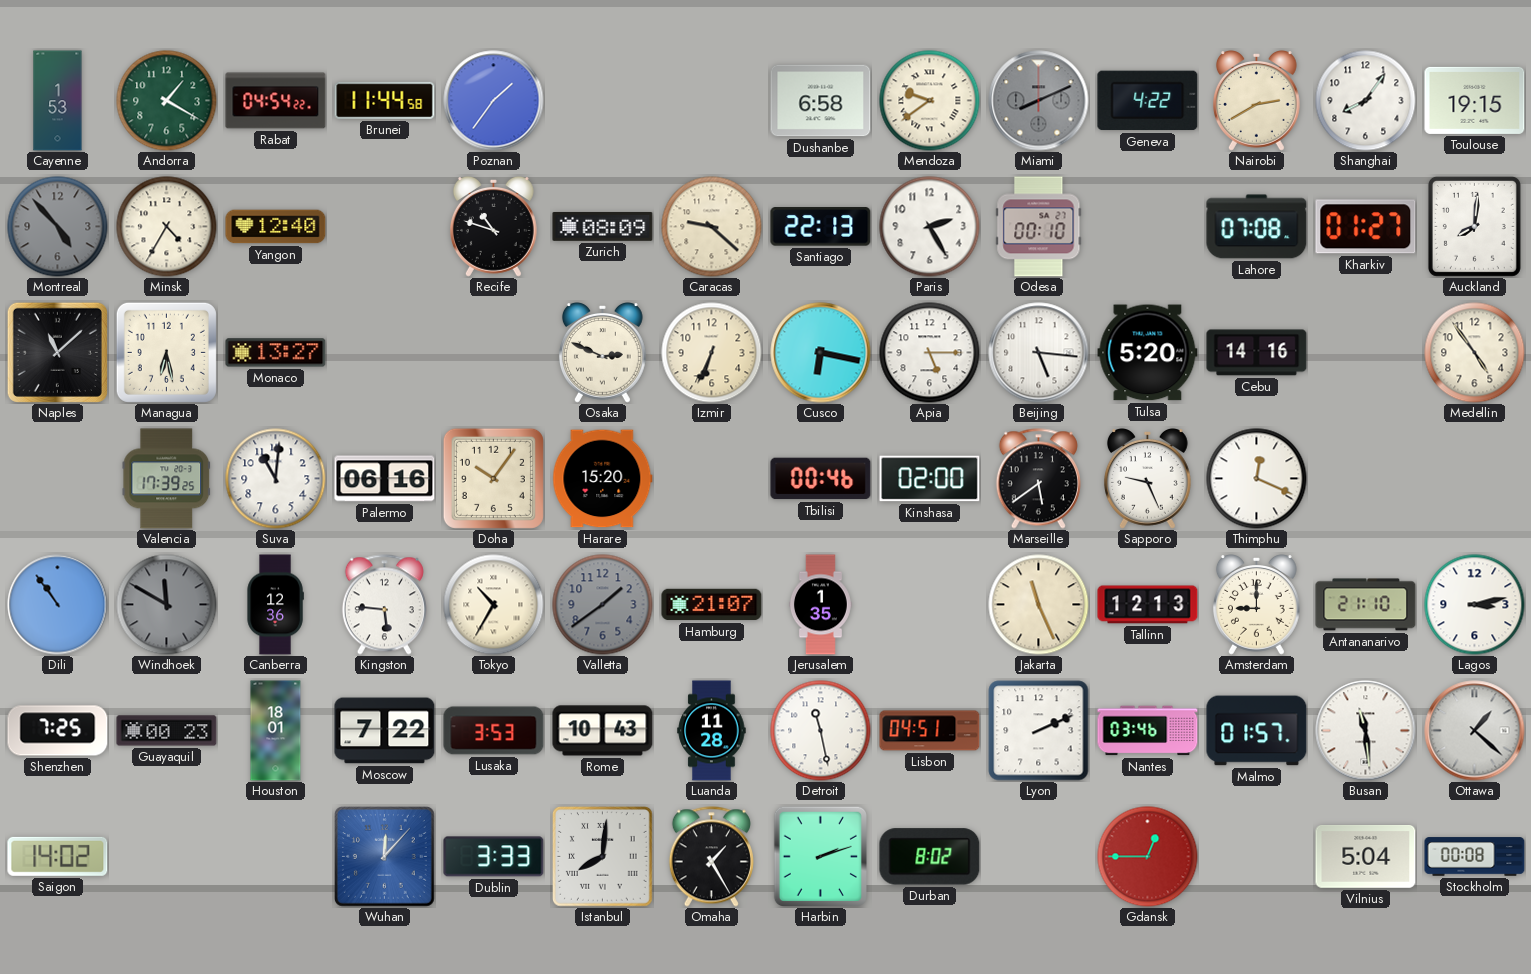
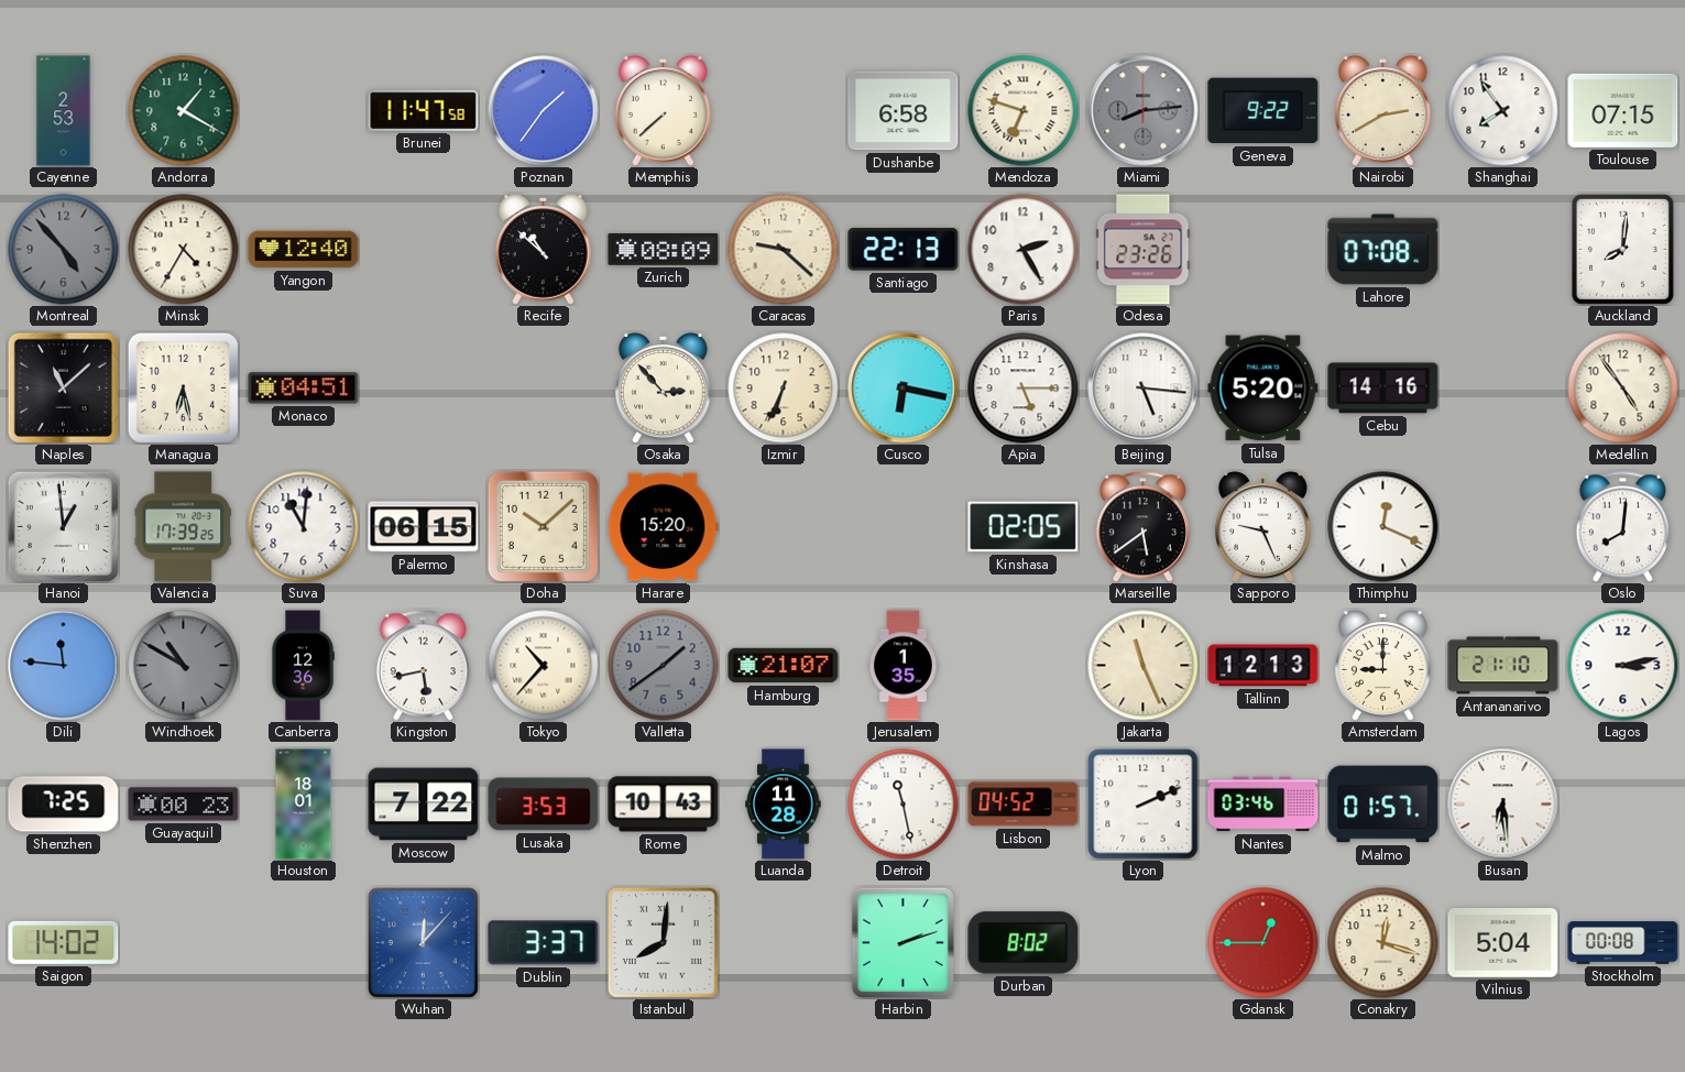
Cayenne: 1:53 -> 2:53
Rabat: 04:54 -> none
Brunei: 11:44 -> 11:47
Memphis: none -> 7:38
Mendoza: 9:39 -> 6:48
Miami: 8:11 -> 8:14
Geneva: 4:22 -> 9:22
Shanghai: 8:06 -> 7:54
Toulouse: 19:15 -> 07:15
Recife: 10:48 -> 10:52
Odesa: 00:10 -> 23:26
Kharkiv: 01:27 -> none
Monaco: 13:27 -> 04:51
Osaka: 2:49 -> 2:53
Hanoi: none -> 12:59
Palermo: 06:16 -> 06:15
Doha: 10:06 -> 10:08
Tbilisi: 00:46 -> none
Kinshasa: 02:00 -> 02:05
Oslo: none -> 8:01
Dili: 10:54 -> 11:46
Windhoek: 11:50 -> 10:50
Kingston: 5:46 -> 5:43
Tokyo: 10:35 -> 10:37
Lisbon: 04:51 -> 04:52
Busan: 11:29 -> 6:29
Ottawa: 1:22 -> none
Dublin: 3:33 -> 3:37
Omaha: 1:25 -> none
Conakry: none -> 12:18
